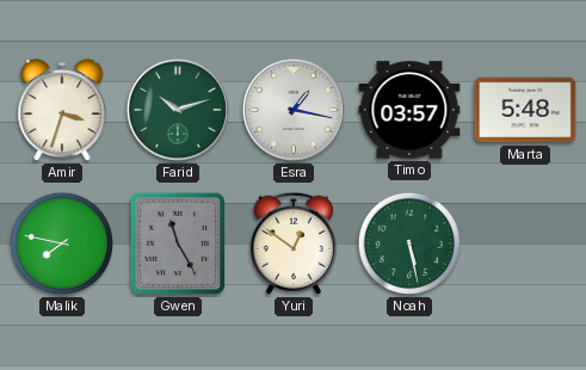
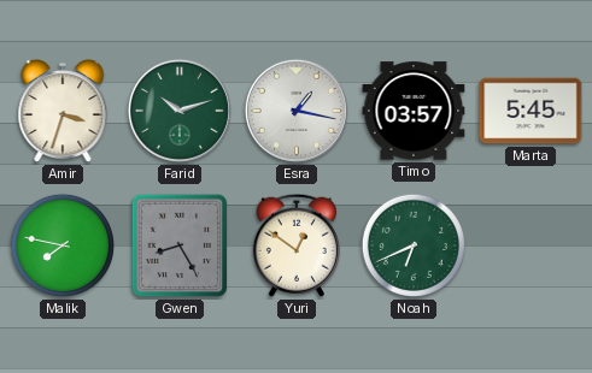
Marta: 5:48 -> 5:45
Gwen: 11:25 -> 8:25
Noah: 5:28 -> 6:41
